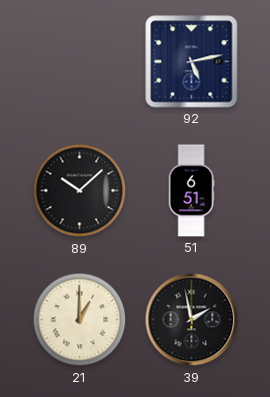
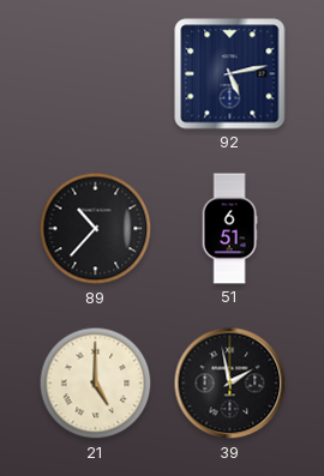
89: 10:08 -> 10:37
21: 1:00 -> 5:00
